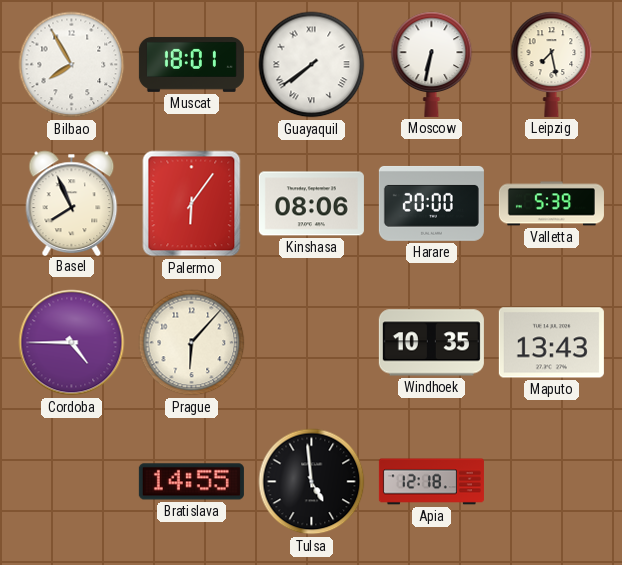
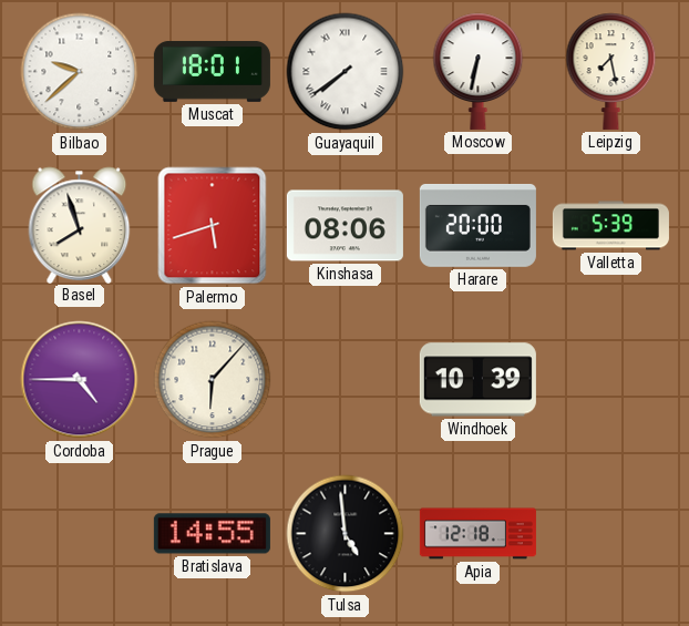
Bilbao: 7:55 -> 9:38
Basel: 7:56 -> 7:57
Palermo: 6:06 -> 5:42
Windhoek: 10:35 -> 10:39
Maputo: 13:43 -> none
